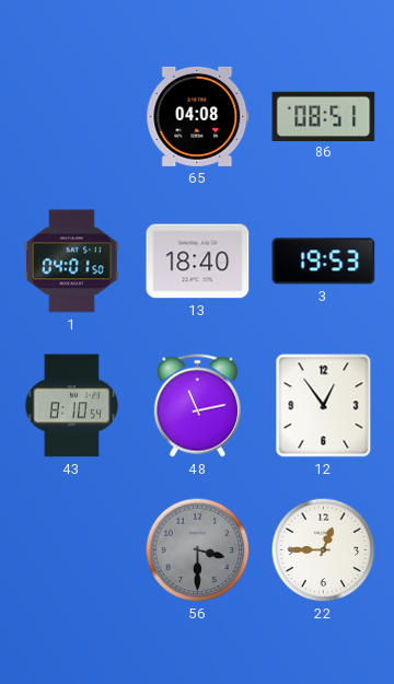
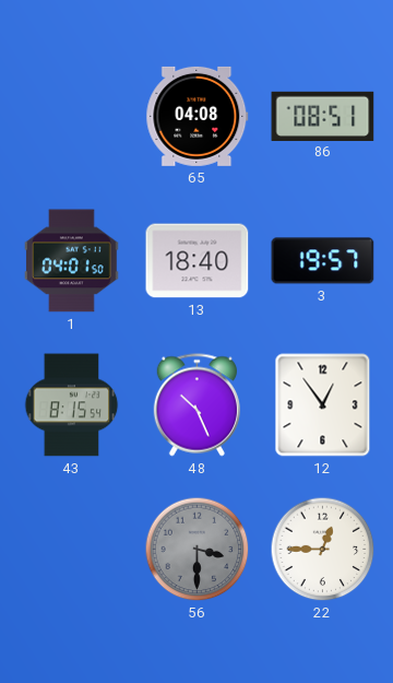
3: 19:53 -> 19:57
43: 8:10 -> 8:15
48: 11:13 -> 10:26
